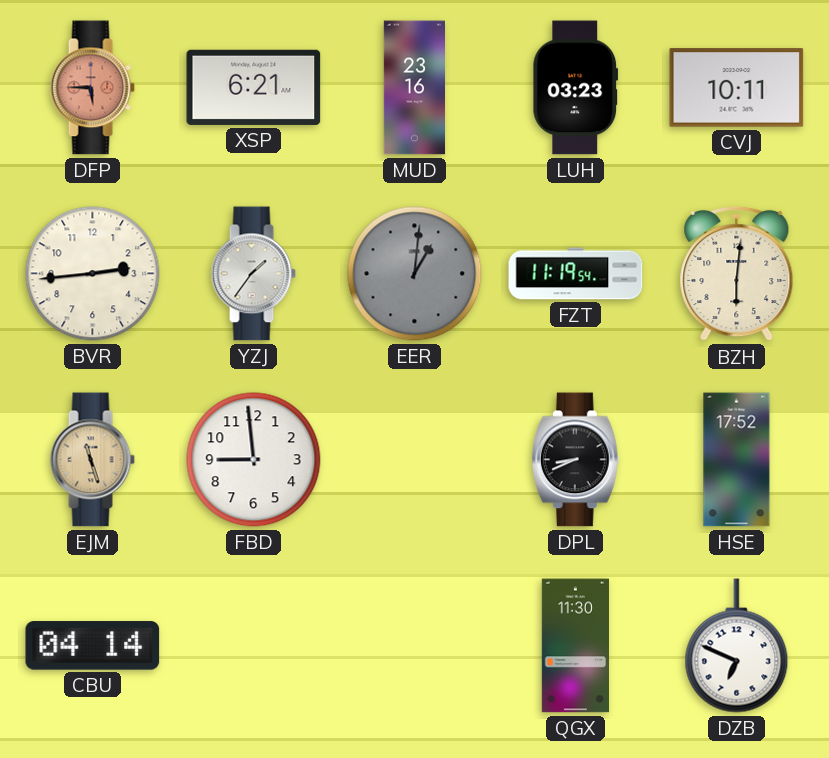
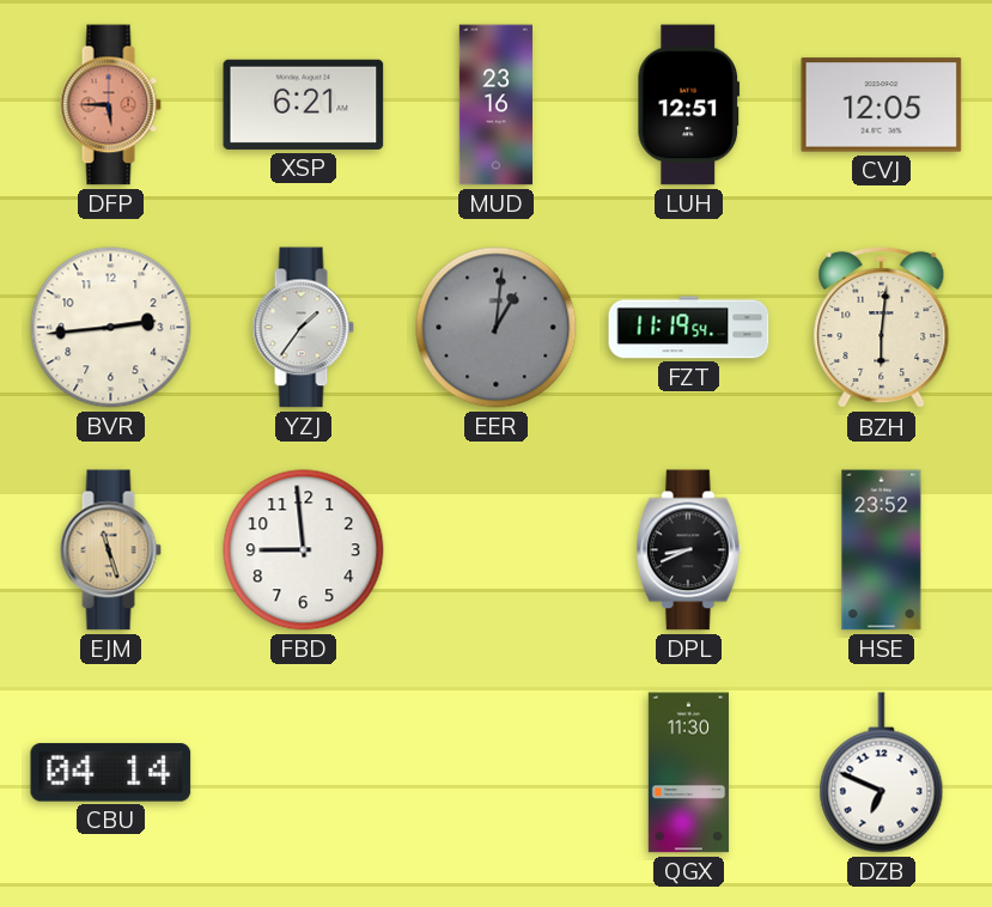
LUH: 03:23 -> 12:51
CVJ: 10:11 -> 12:05
HSE: 17:52 -> 23:52
